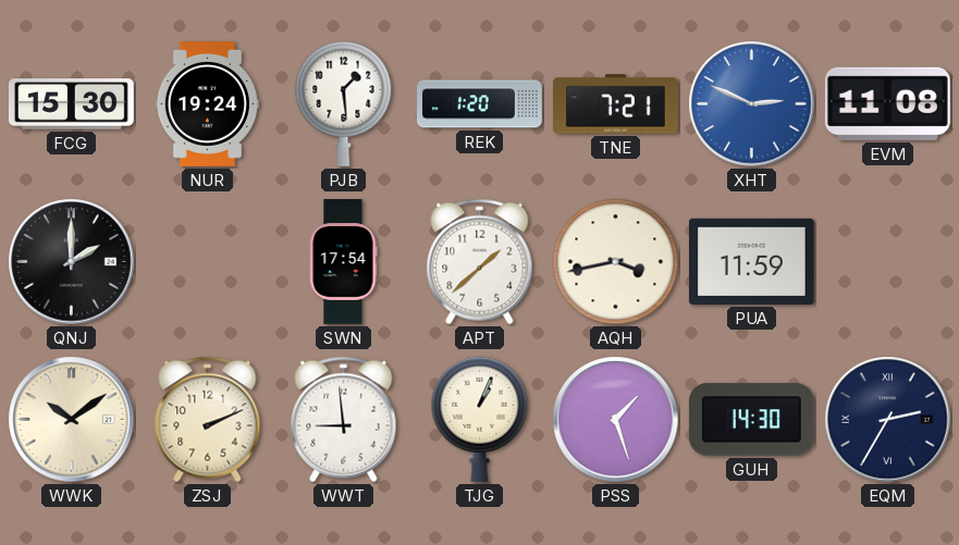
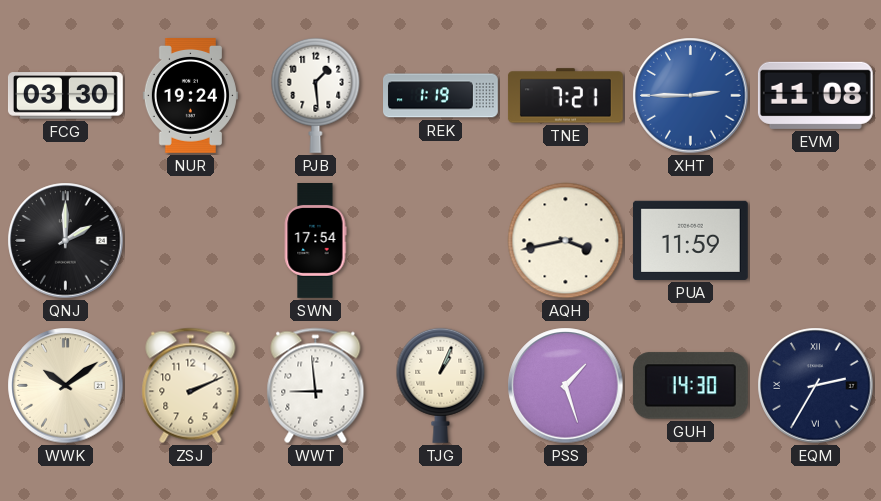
FCG: 15:30 -> 03:30
REK: 1:20 -> 1:19
XHT: 2:49 -> 2:45
APT: 1:38 -> none
